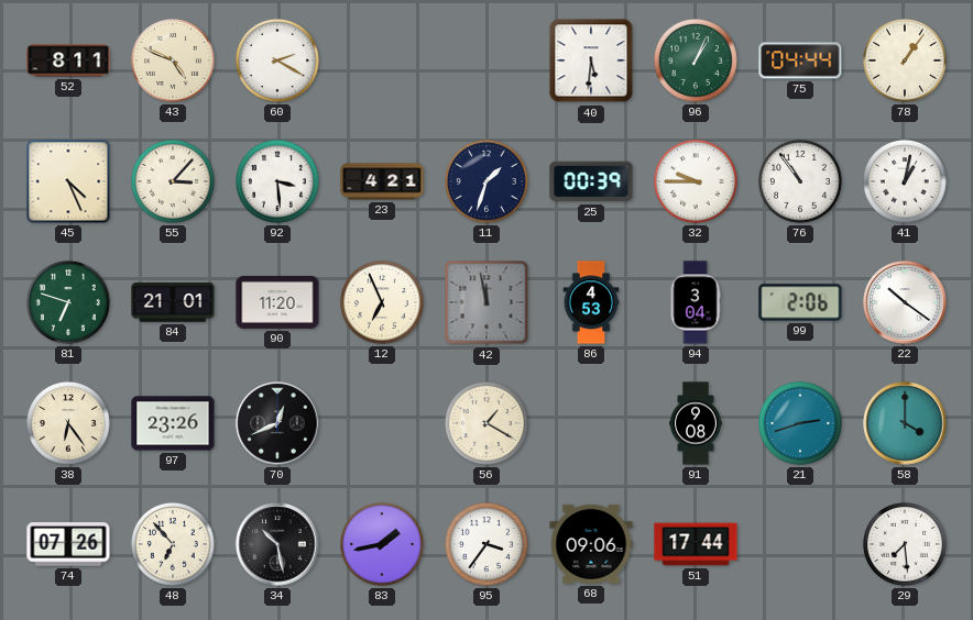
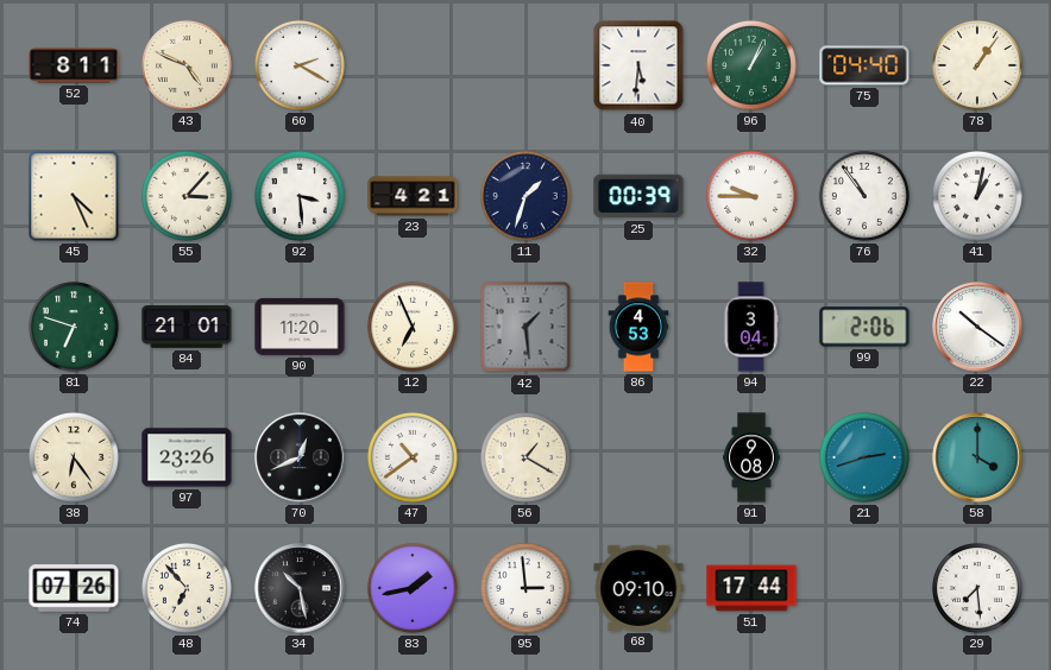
75: 04:44 -> 04:40
42: 11:58 -> 1:29
47: none -> 10:39
95: 3:36 -> 2:59
68: 09:06 -> 09:10
